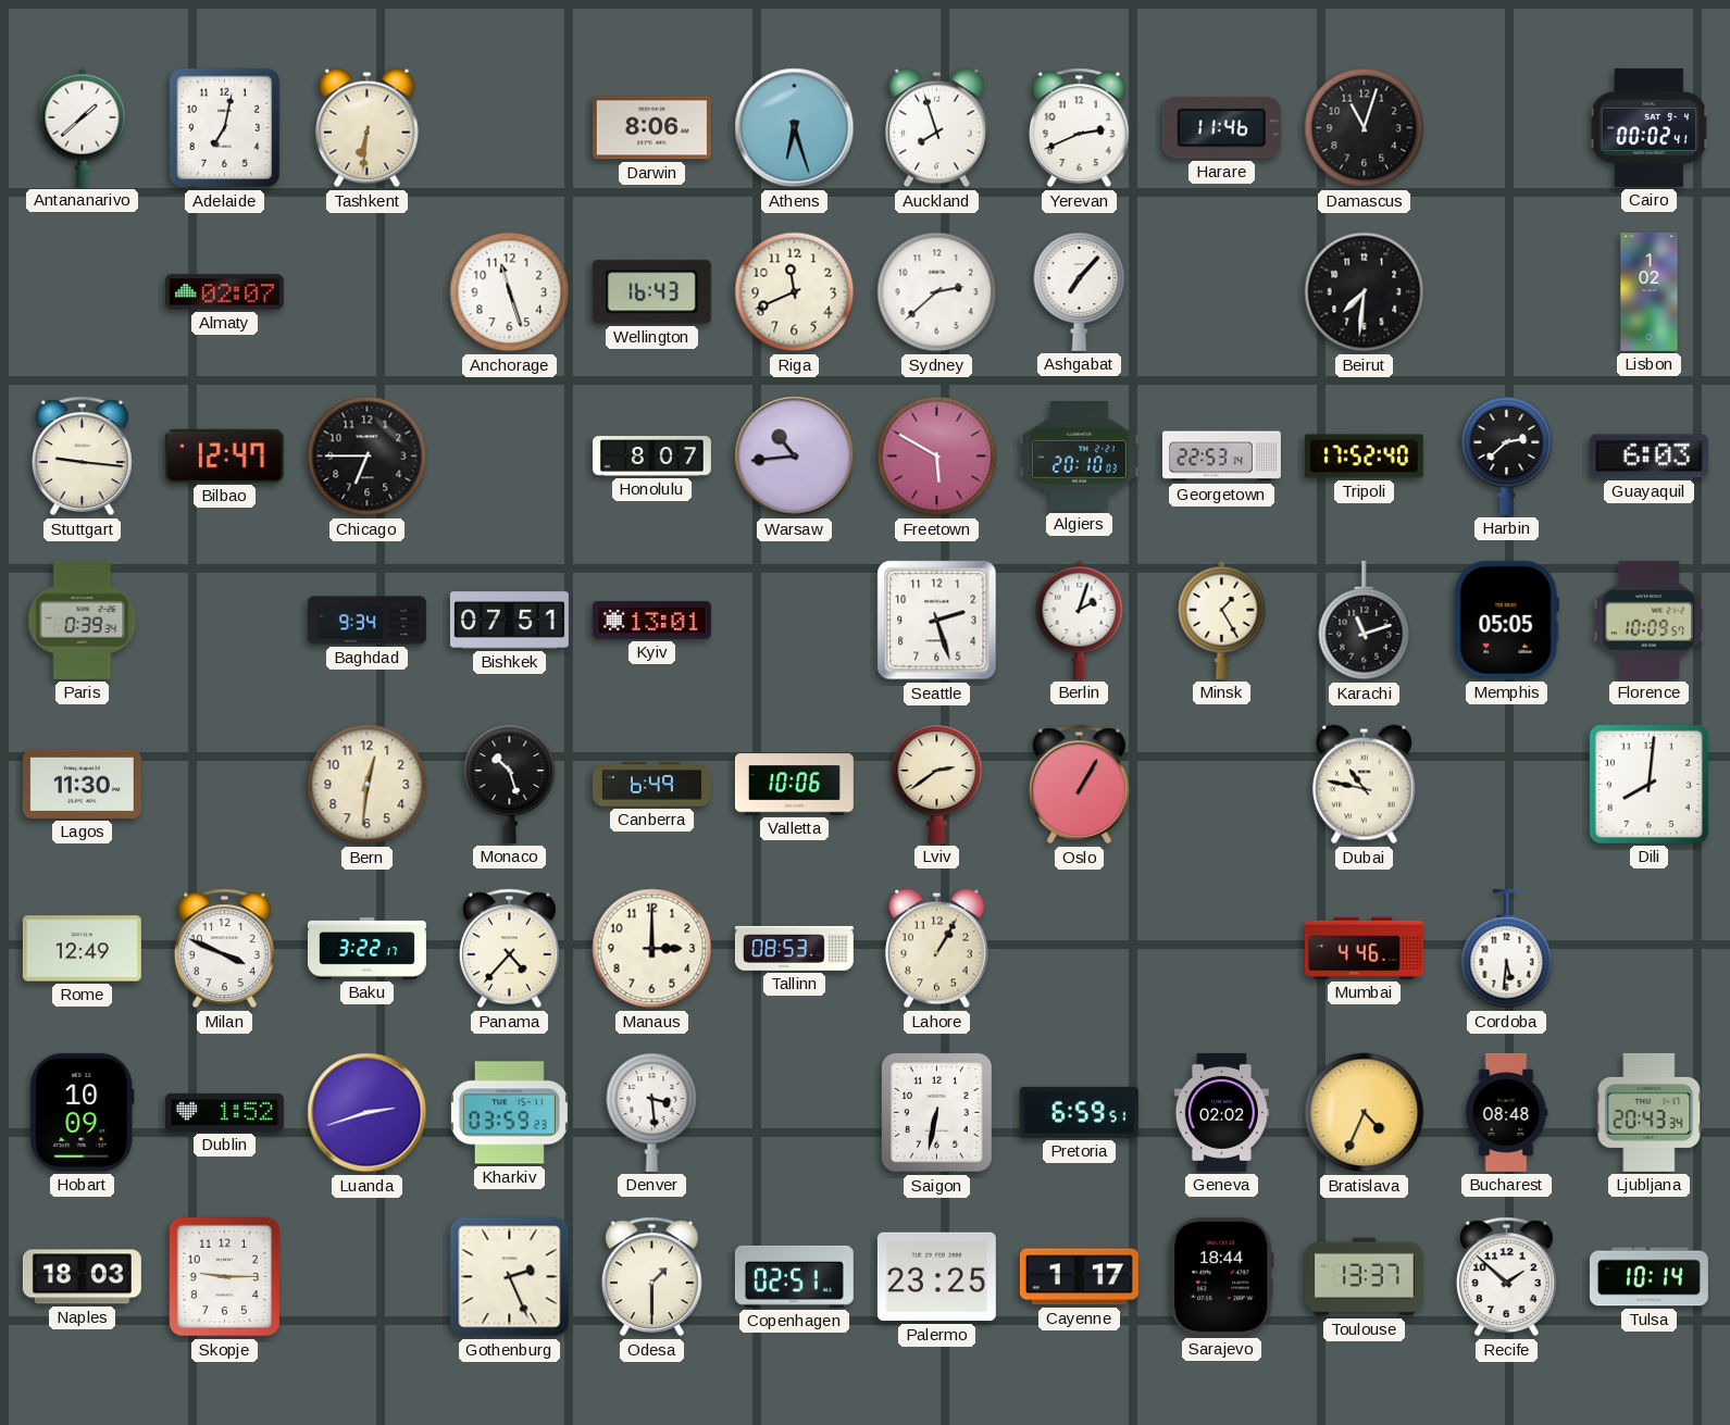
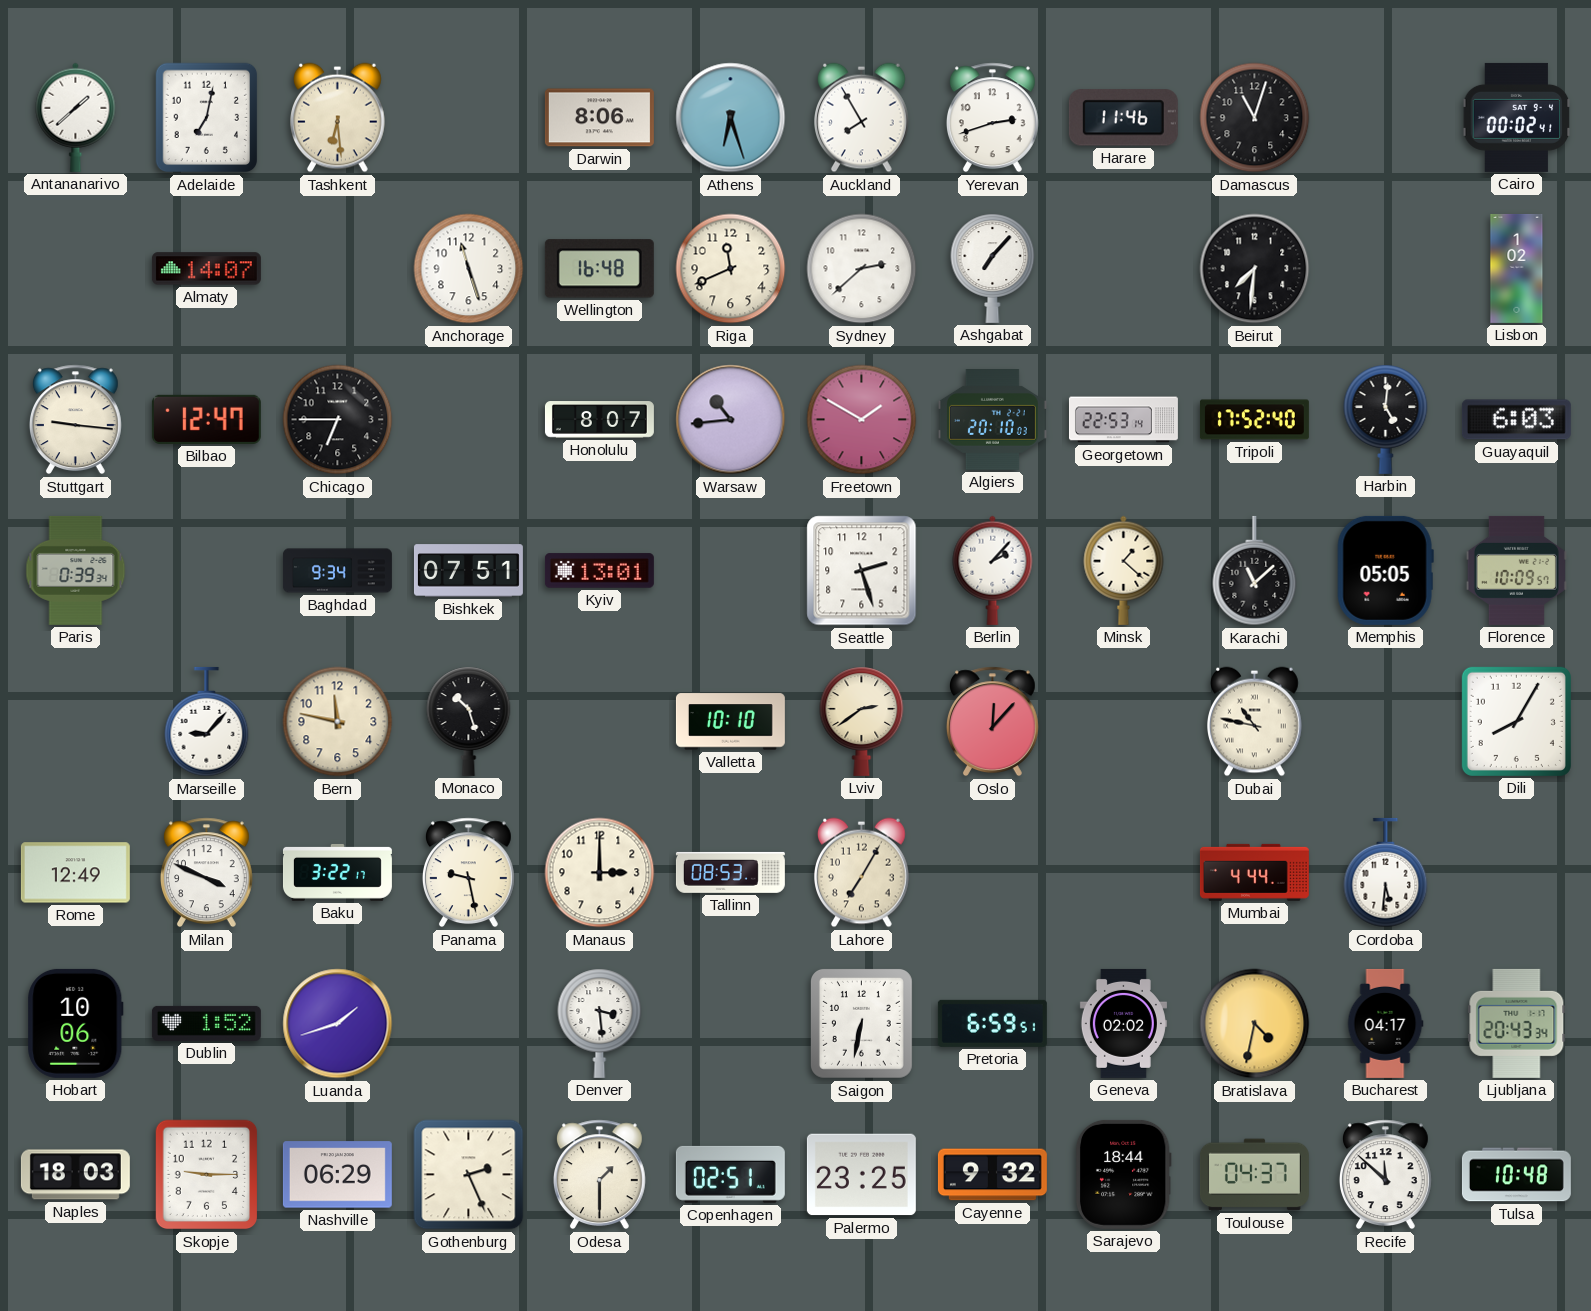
Tashkent: 6:31 -> 6:29
Auckland: 7:57 -> 7:55
Yerevan: 2:41 -> 2:42
Almaty: 02:07 -> 14:07
Wellington: 16:43 -> 16:48
Freetown: 5:50 -> 1:50
Harbin: 2:38 -> 5:01
Berlin: 2:03 -> 2:07
Minsk: 1:25 -> 1:22
Karachi: 11:12 -> 11:08
Lagos: 11:30 -> none
Marseille: none -> 9:07
Bern: 12:31 -> 11:47
Canberra: 6:49 -> none
Valletta: 10:06 -> 10:10
Oslo: 1:05 -> 12:07
Dili: 8:01 -> 8:05
Panama: 4:37 -> 9:28
Lahore: 1:05 -> 7:05
Mumbai: 4:46 -> 4:44
Hobart: 10:09 -> 10:06
Luanda: 2:42 -> 1:42
Kharkiv: 03:59 -> none
Bratislava: 4:34 -> 4:32
Bucharest: 08:48 -> 04:17
Nashville: none -> 06:29
Cayenne: 1:17 -> 9:32
Toulouse: 13:37 -> 04:37
Recife: 1:52 -> 11:52
Tulsa: 10:14 -> 10:48
